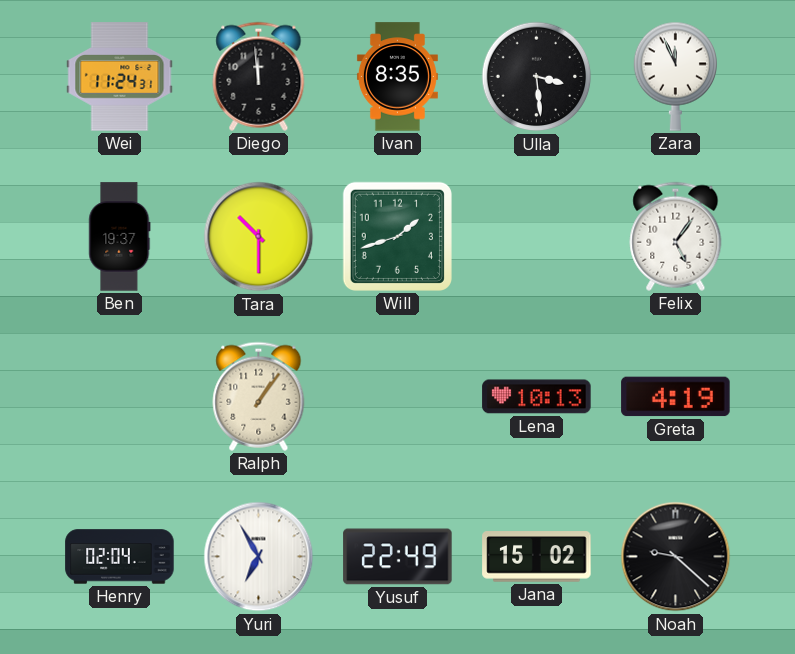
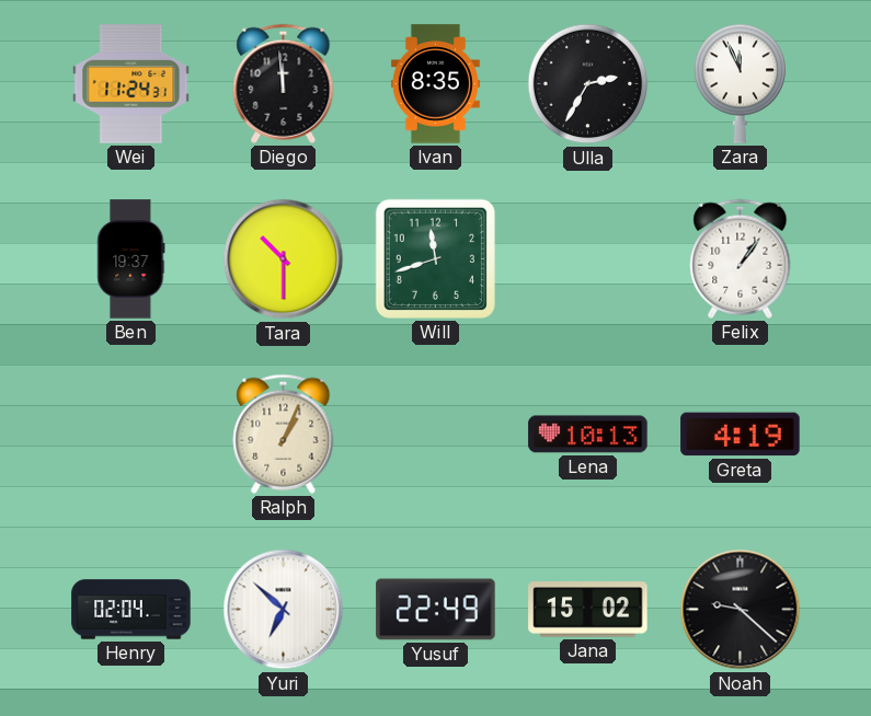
Ulla: 3:29 -> 2:35
Will: 1:42 -> 11:42
Felix: 5:06 -> 1:06
Ralph: 1:06 -> 1:04
Yuri: 6:55 -> 6:52
